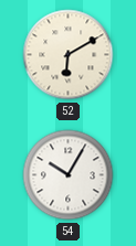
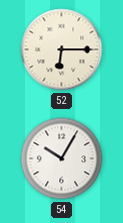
52: 6:10 -> 6:15
